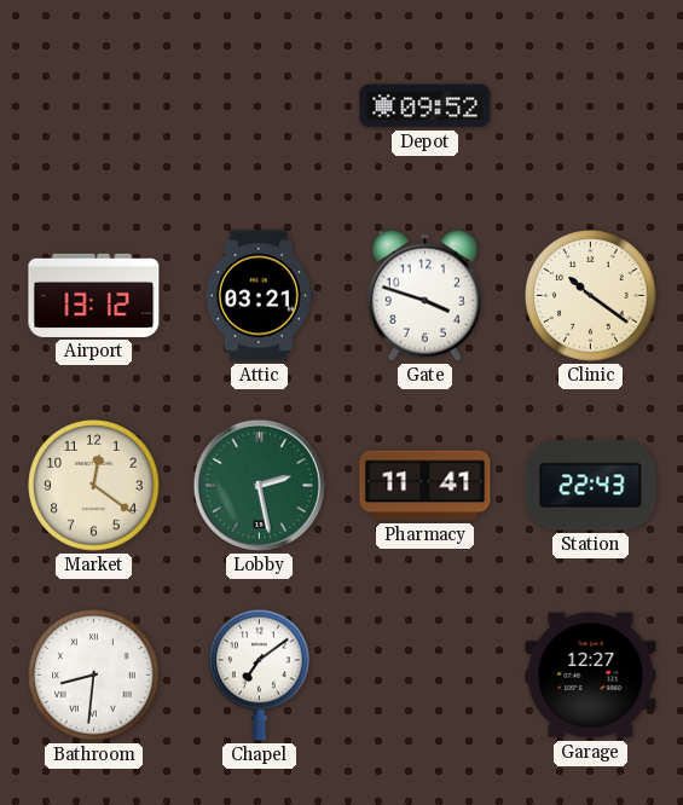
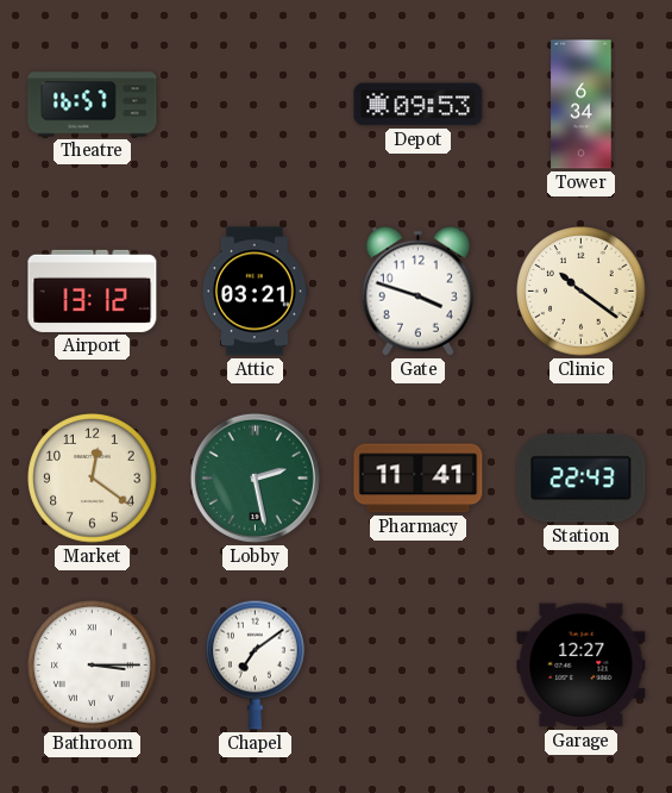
Theatre: none -> 16:57
Depot: 09:52 -> 09:53
Tower: none -> 6:34
Bathroom: 8:31 -> 3:15
